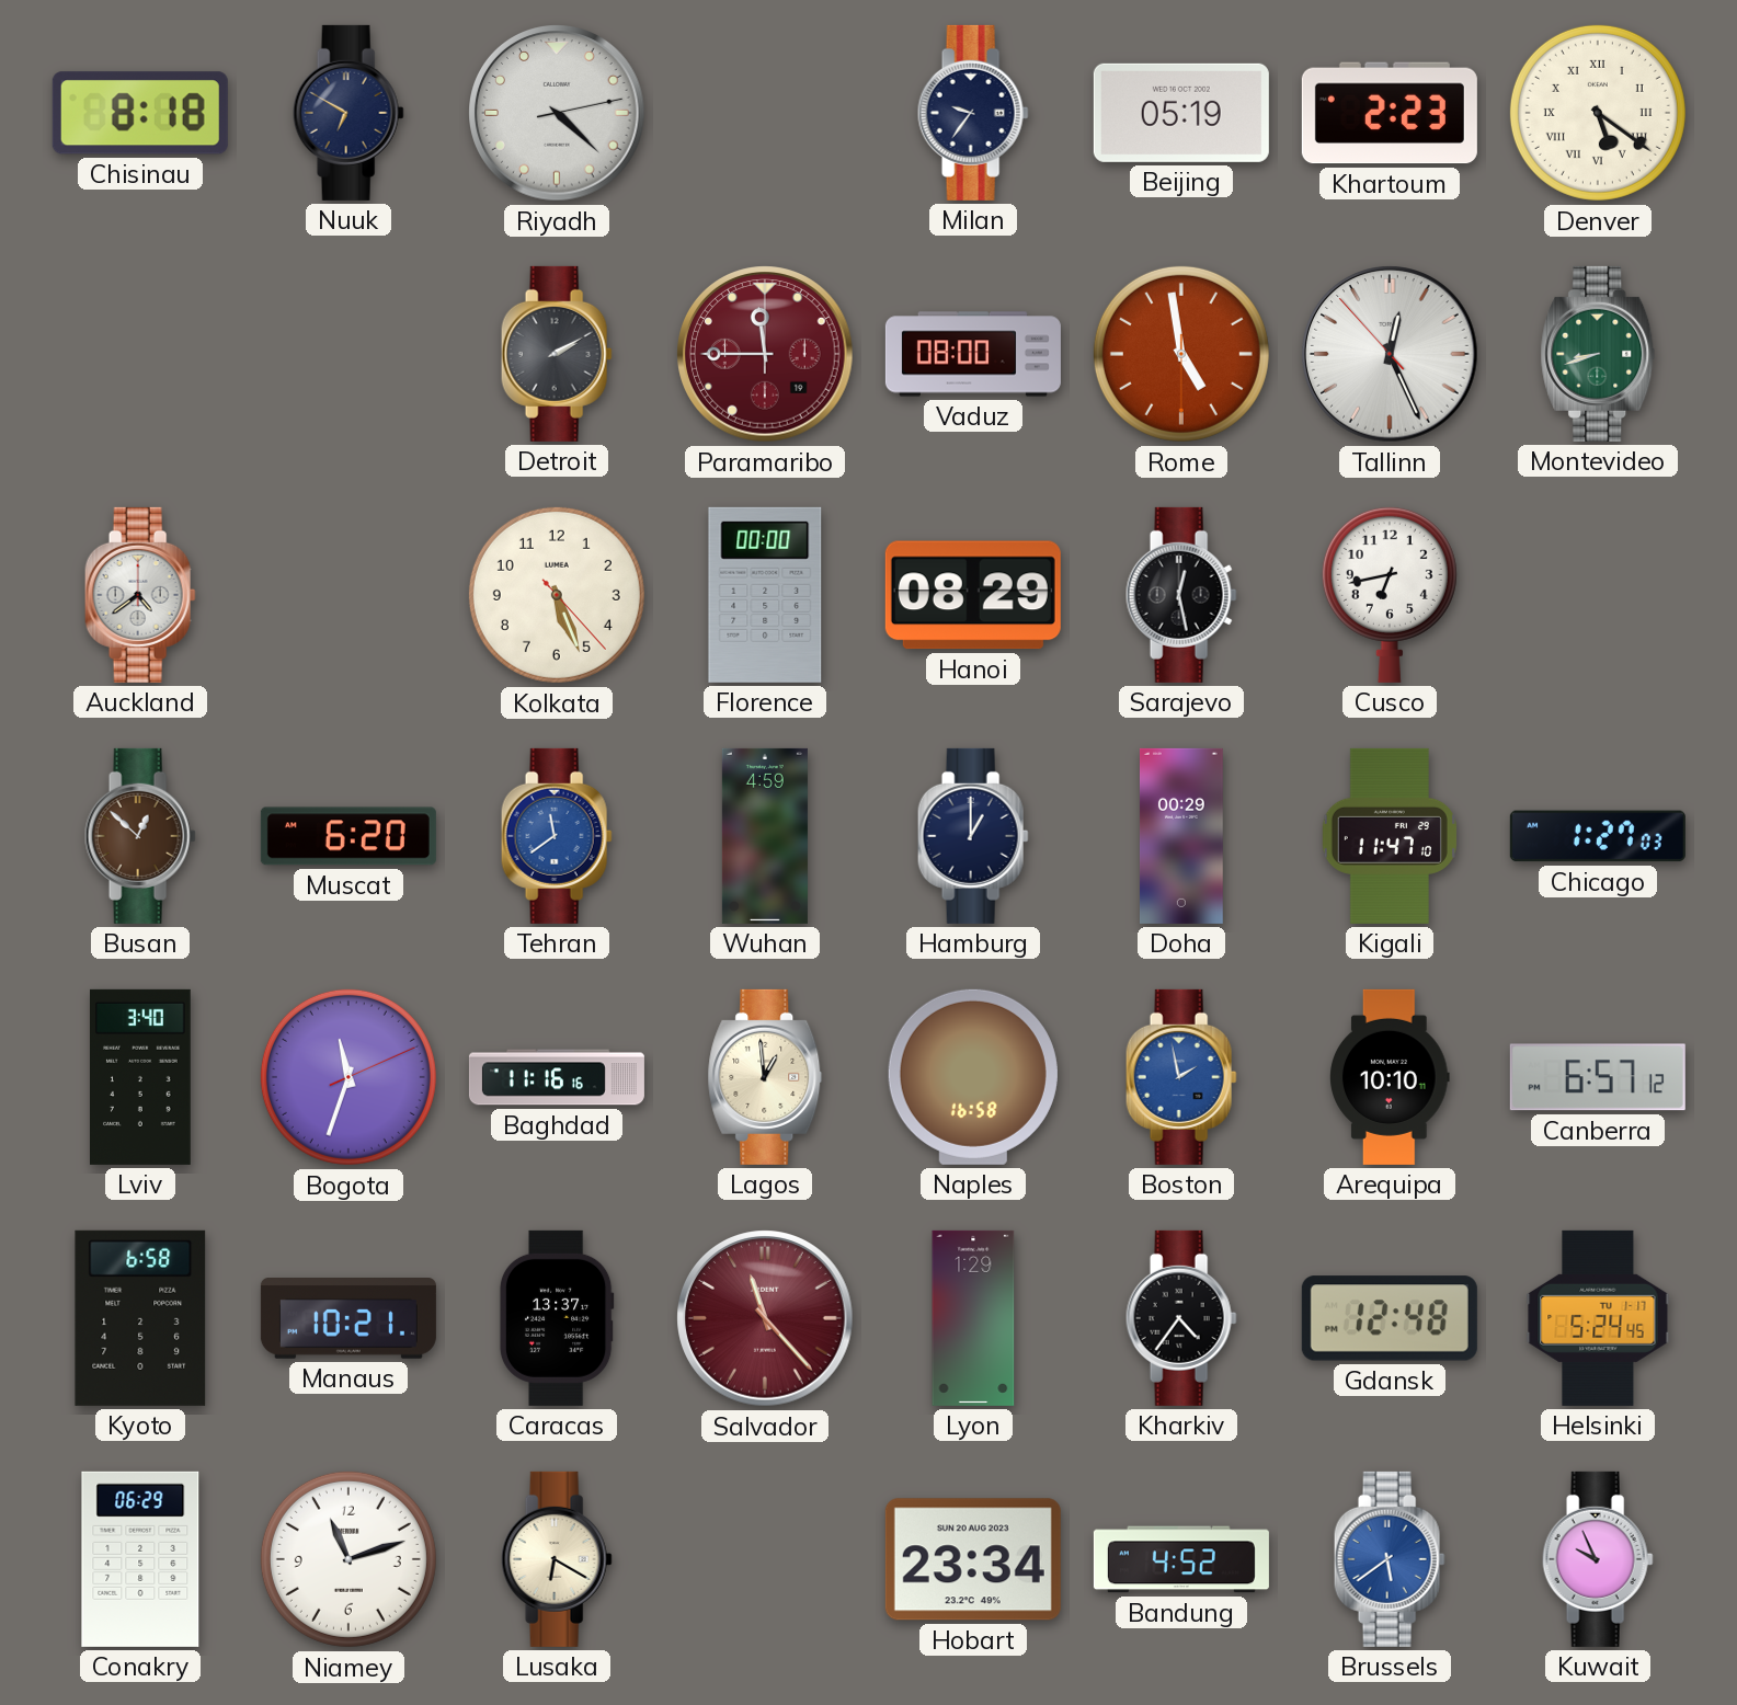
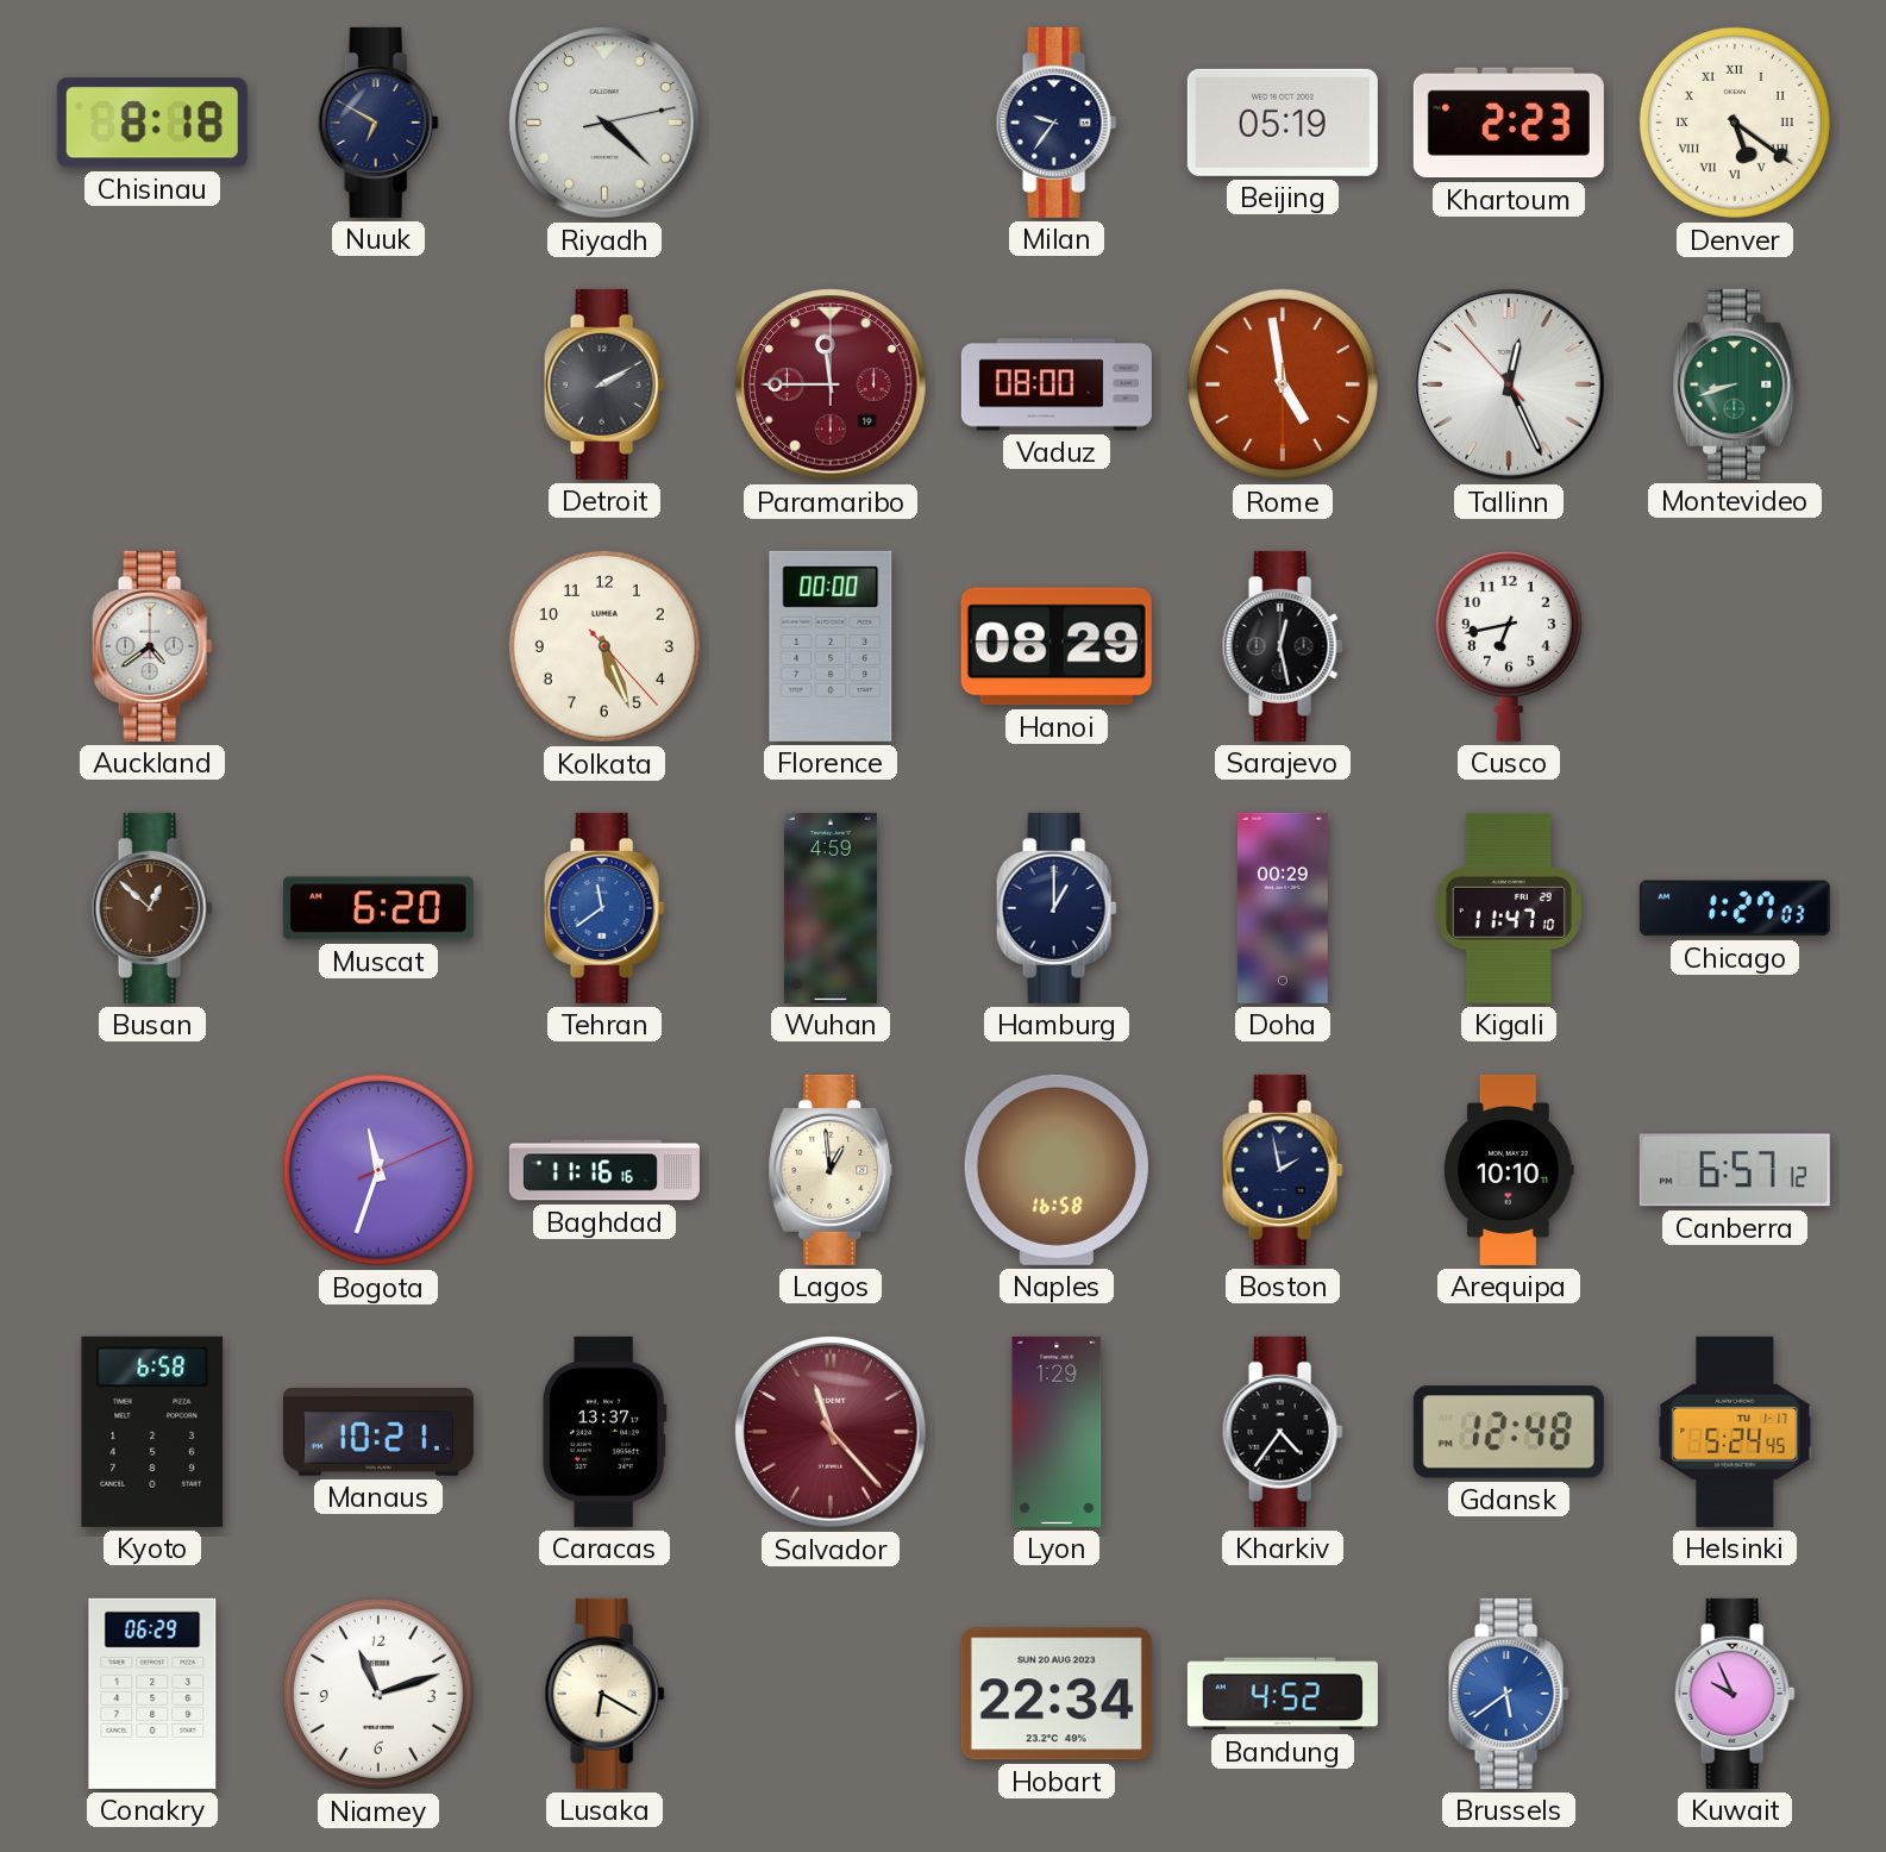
Lviv: 3:40 -> none
Boston dial: blue -> navy
Hobart: 23:34 -> 22:34
